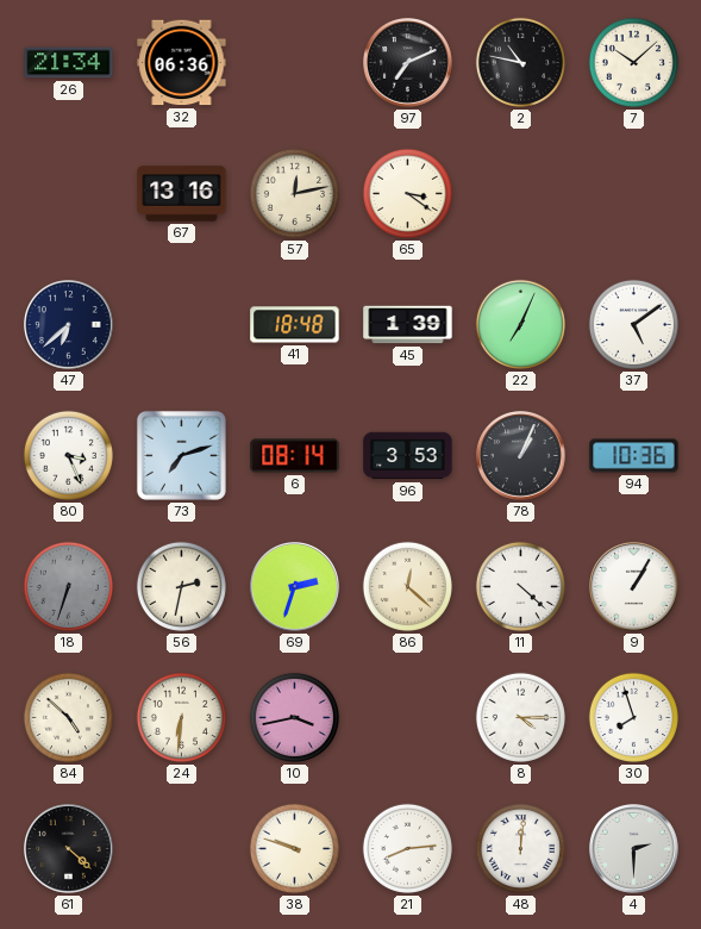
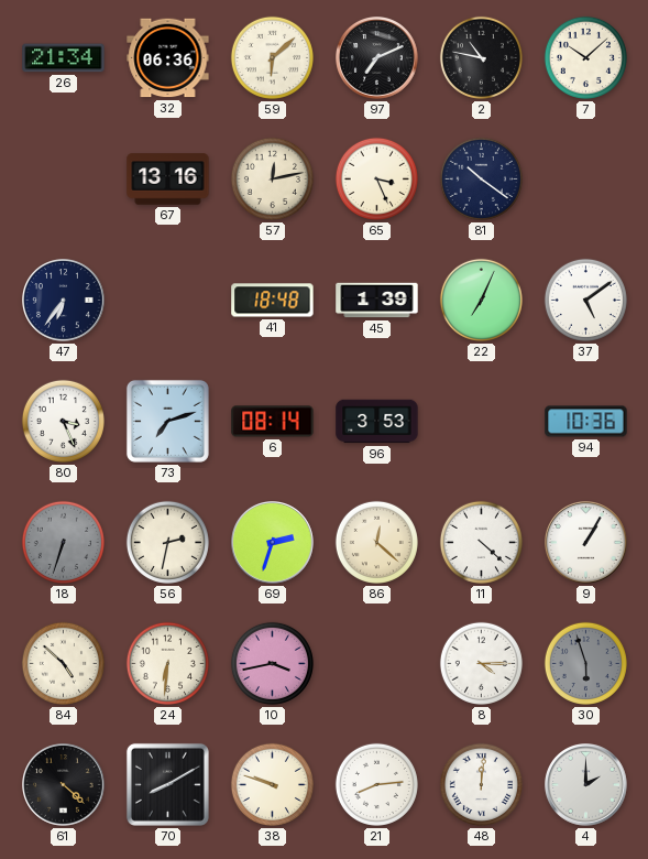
59: none -> 6:08
65: 3:21 -> 3:26
81: none -> 10:21
47: 6:38 -> 6:36
78: 1:04 -> none
30: 7:57 -> 5:57
30 dial: white -> grey
70: none -> 8:10
4: 2:30 -> 2:00
